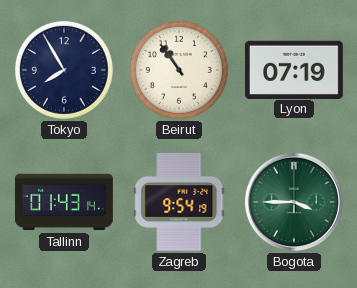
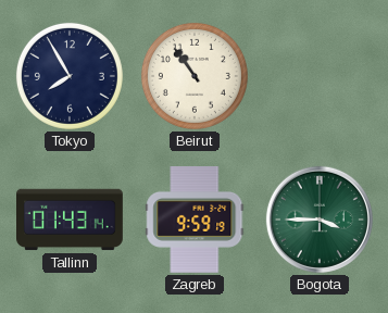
Lyon: 07:19 -> none
Zagreb: 9:54 -> 9:59
